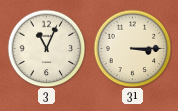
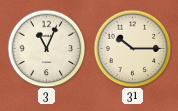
31: 3:15 -> 10:15
